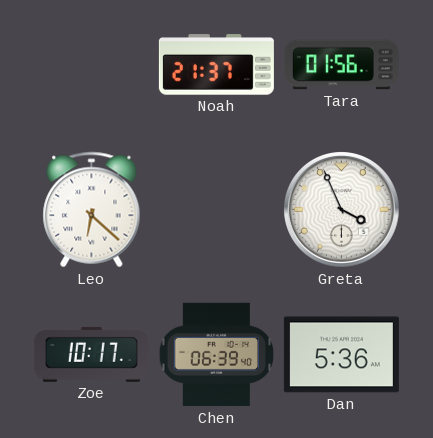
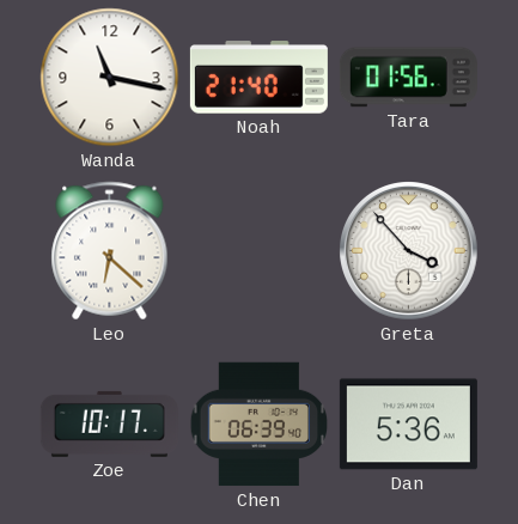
Wanda: none -> 11:17
Noah: 21:37 -> 21:40
Greta: 3:56 -> 3:53
